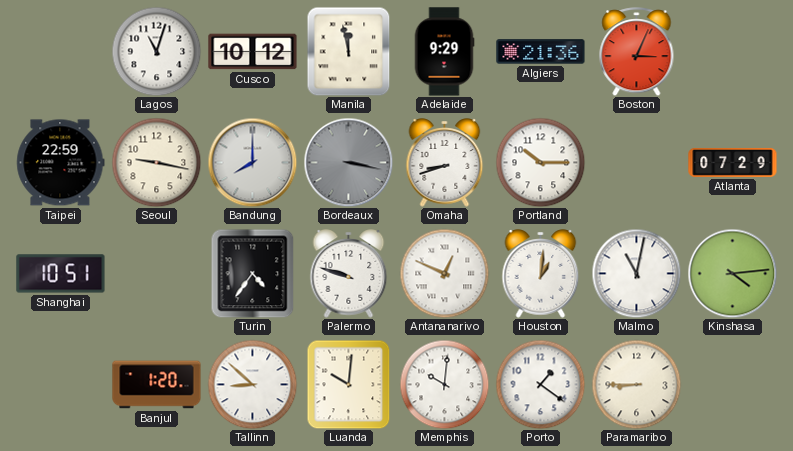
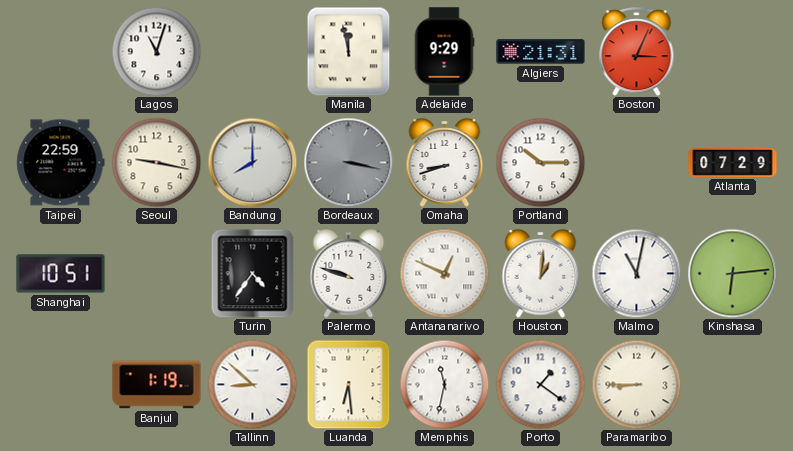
Cusco: 10:12 -> none
Algiers: 21:36 -> 21:31
Kinshasa: 4:14 -> 6:14
Banjul: 1:20 -> 1:19
Luanda: 10:01 -> 6:29
Memphis: 10:01 -> 11:32
